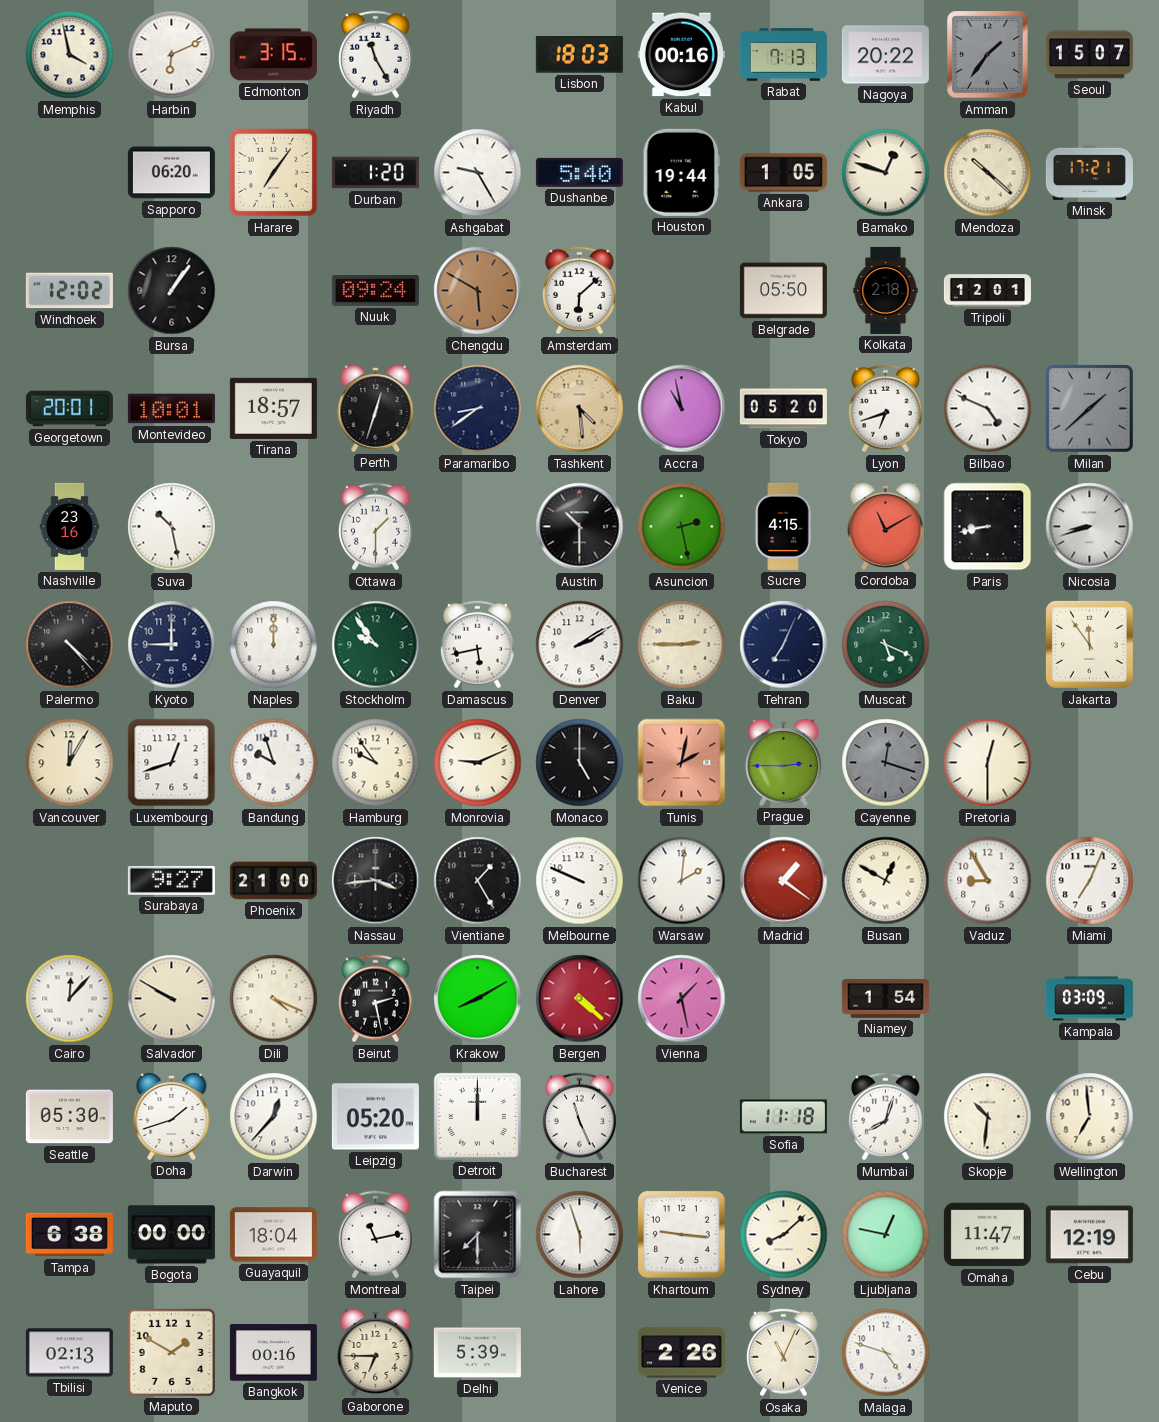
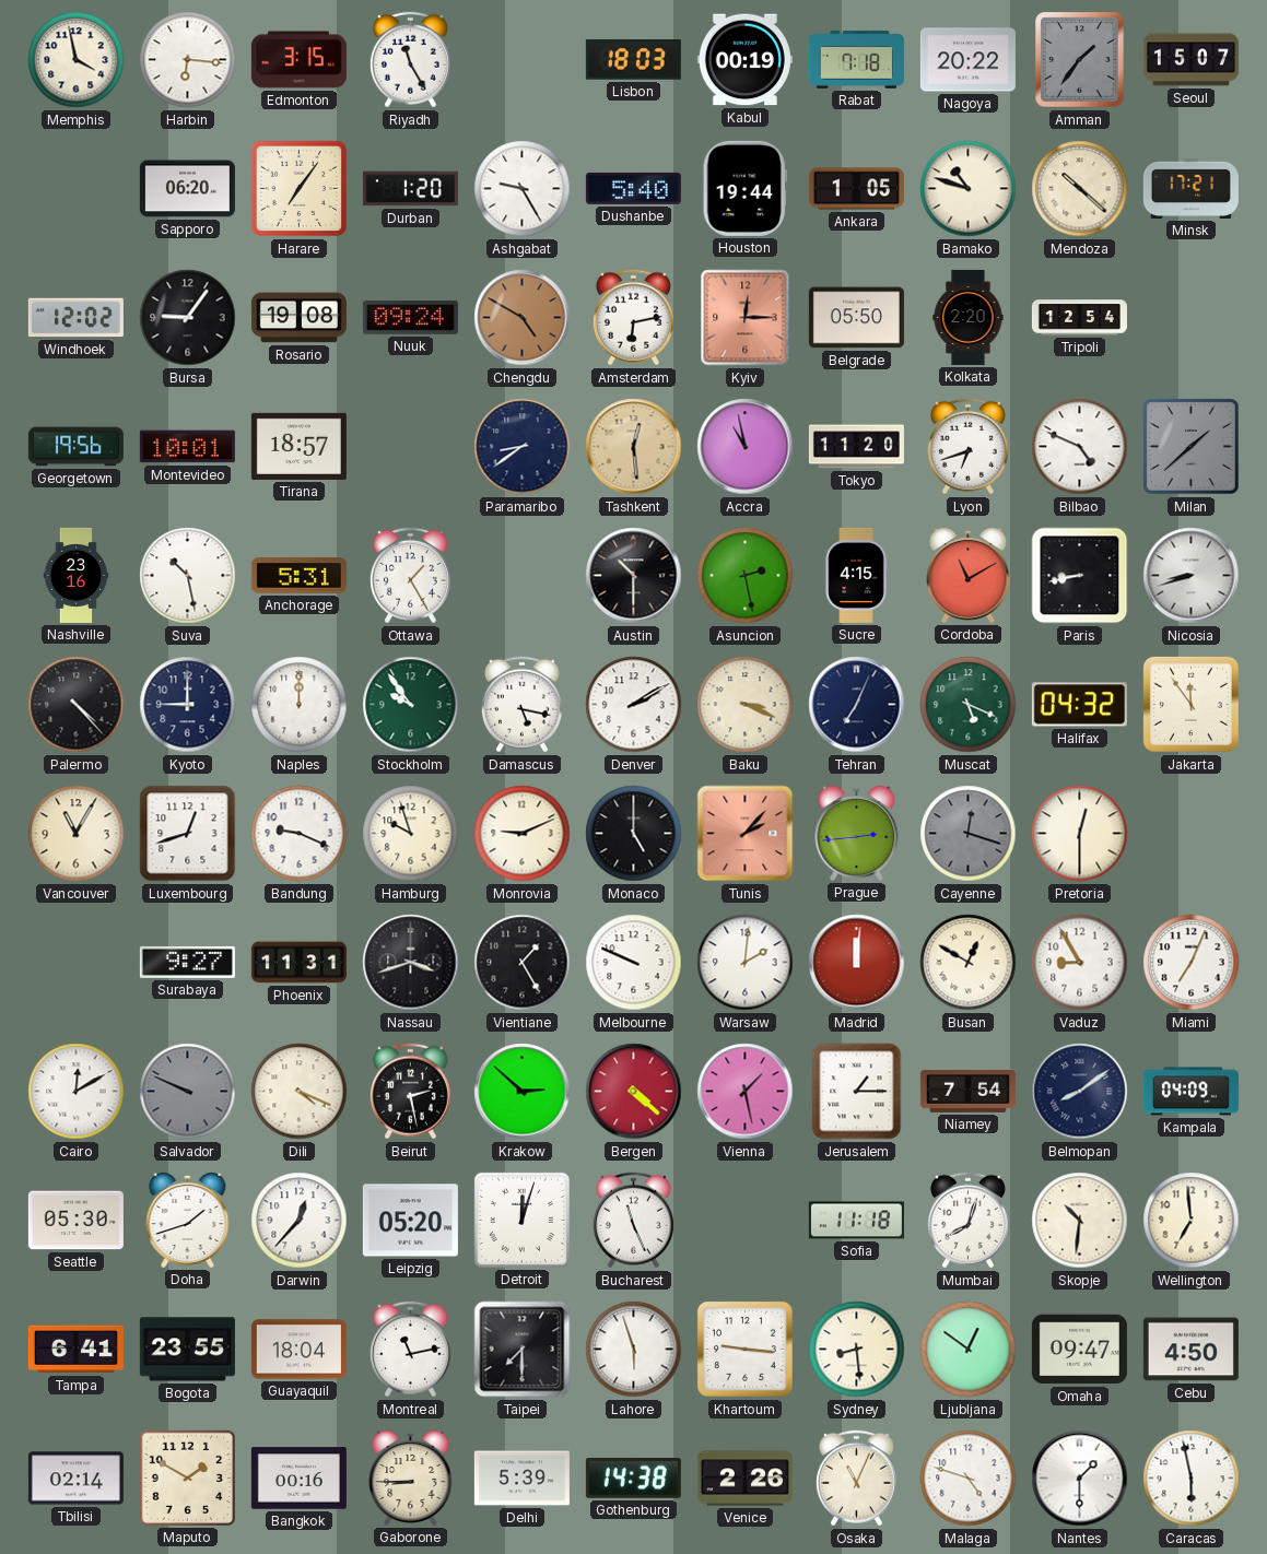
Harbin: 6:11 -> 6:16
Kabul: 00:16 -> 00:19
Rabat: 7:13 -> 7:18
Bamako: 12:48 -> 10:48
Bursa: 1:06 -> 9:06
Rosario: none -> 19:08
Chengdu: 5:50 -> 4:50
Amsterdam: 6:08 -> 6:13
Kyiv: none -> 12:15
Kolkata: 2:18 -> 2:20
Tripoli: 12:01 -> 12:54
Georgetown: 20:01 -> 19:56
Perth: 12:33 -> none
Tashkent: 4:29 -> 12:29
Tokyo: 05:20 -> 11:20
Anchorage: none -> 5:31
Ottawa: 1:30 -> 1:25
Damascus: 5:43 -> 5:17
Baku: 2:45 -> 3:19
Halifax: none -> 04:32
Vancouver: 12:05 -> 11:05
Bandung: 9:57 -> 9:19
Hamburg: 9:54 -> 9:57
Tunis: 2:02 -> 2:07
Prague: 2:45 -> 2:44
Phoenix: 21:00 -> 11:31
Nassau: 3:44 -> 3:42
Madrid: 1:21 -> 12:01
Cairo: 12:07 -> 12:10
Salvador: 9:50 -> 9:49
Salvador dial: cream -> grey
Krakow: 8:10 -> 2:52
Jerusalem: none -> 1:15
Niamey: 1:54 -> 7:54
Belmopan: none -> 8:09
Kampala: 03:09 -> 04:09
Detroit: 12:00 -> 12:03
Tampa: 6:38 -> 6:41
Bogota: 00:00 -> 23:55
Sydney: 8:08 -> 8:29
Ljubljana: 12:47 -> 12:51
Omaha: 11:47 -> 09:47
Cebu: 12:19 -> 4:50
Tbilisi: 02:13 -> 02:14
Gaborone: 6:45 -> 8:45
Gothenburg: none -> 14:38
Nantes: none -> 1:30
Caracas: none -> 5:58
